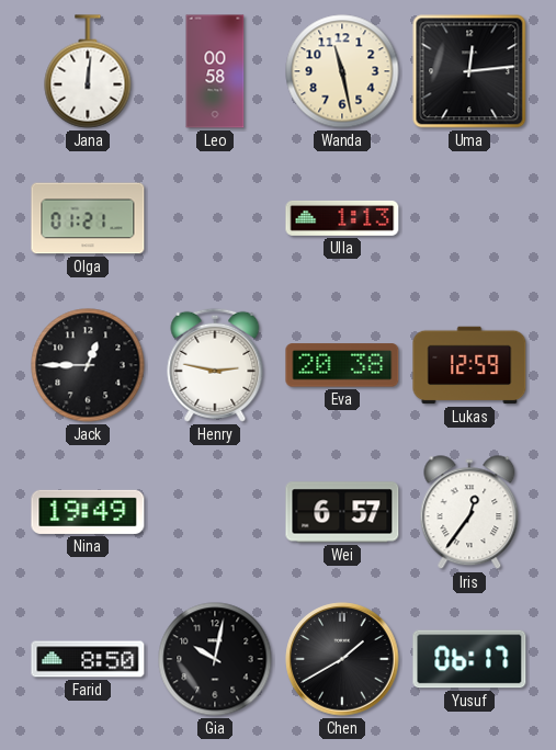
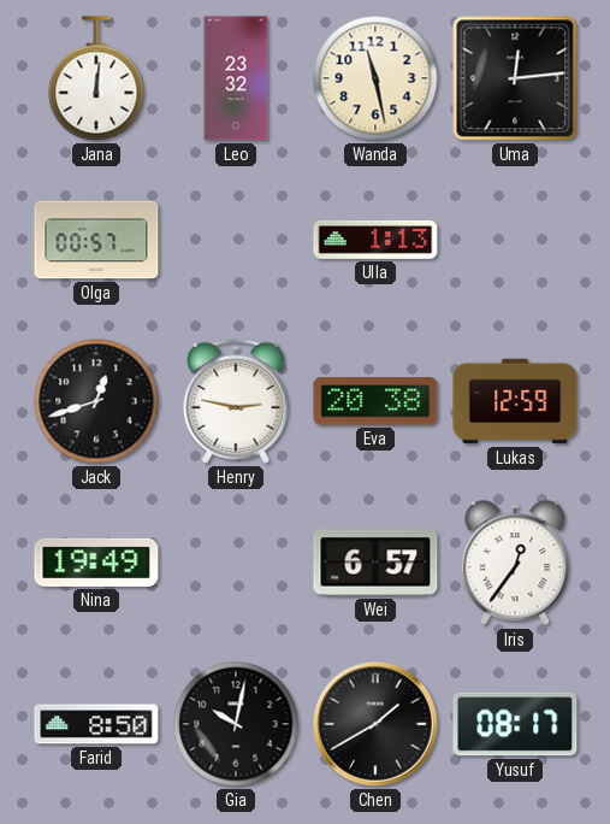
Leo: 00:58 -> 23:32
Olga: 01:21 -> 00:57
Jack: 12:45 -> 12:42
Yusuf: 06:17 -> 08:17
